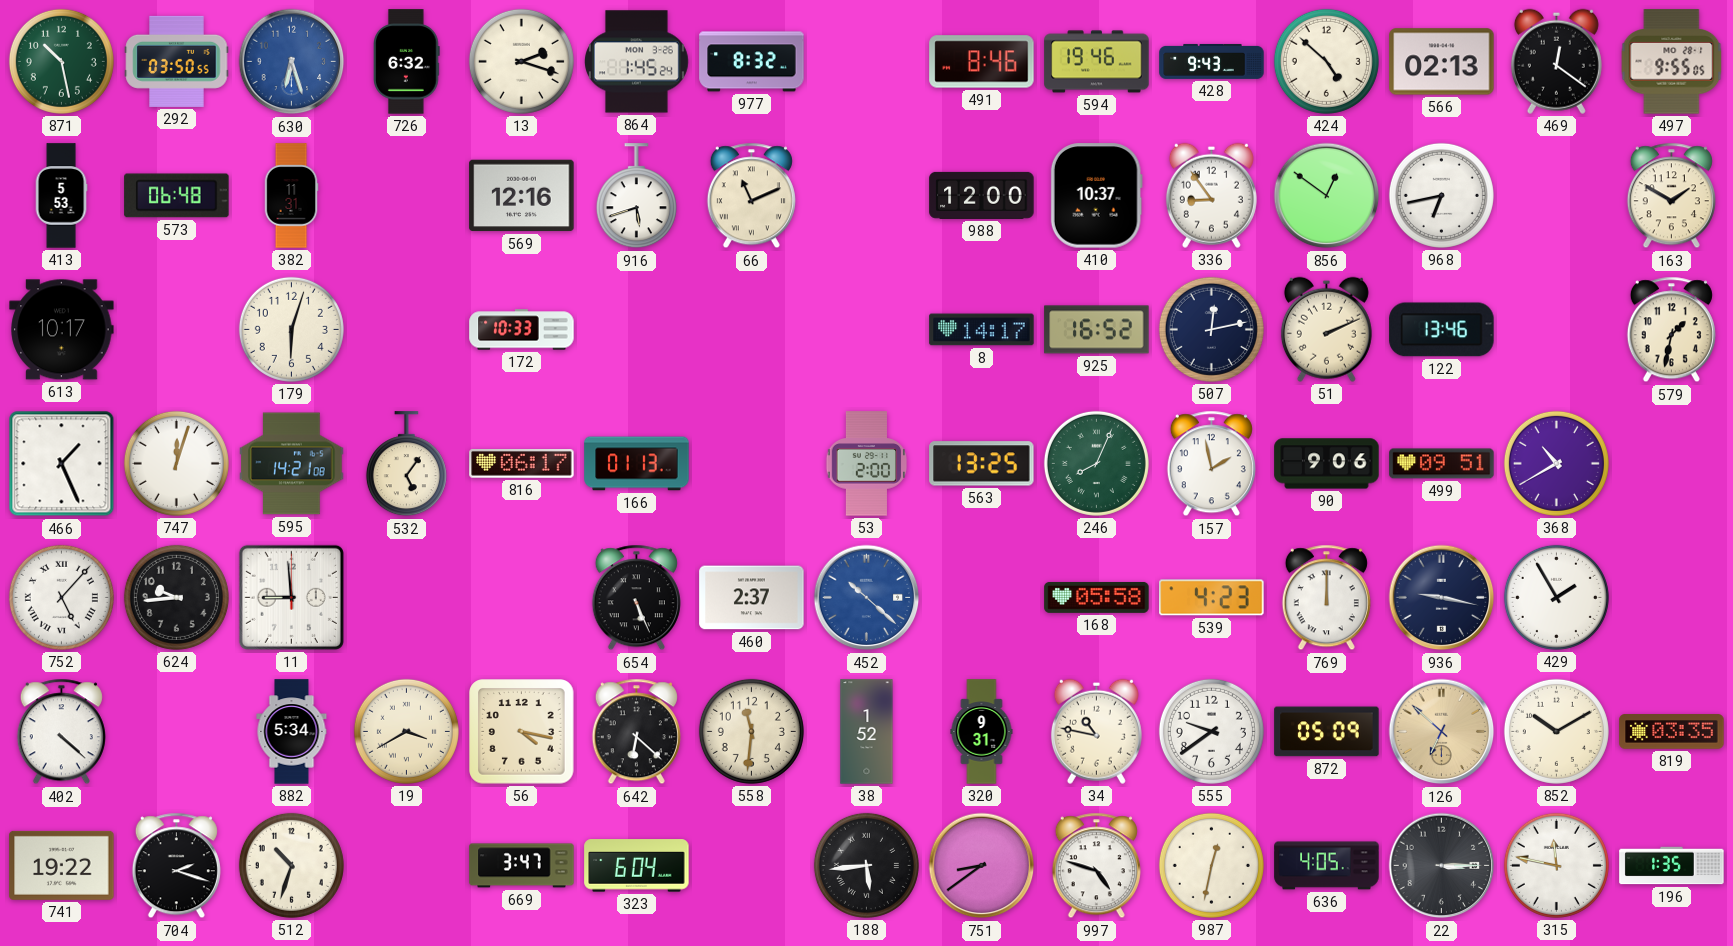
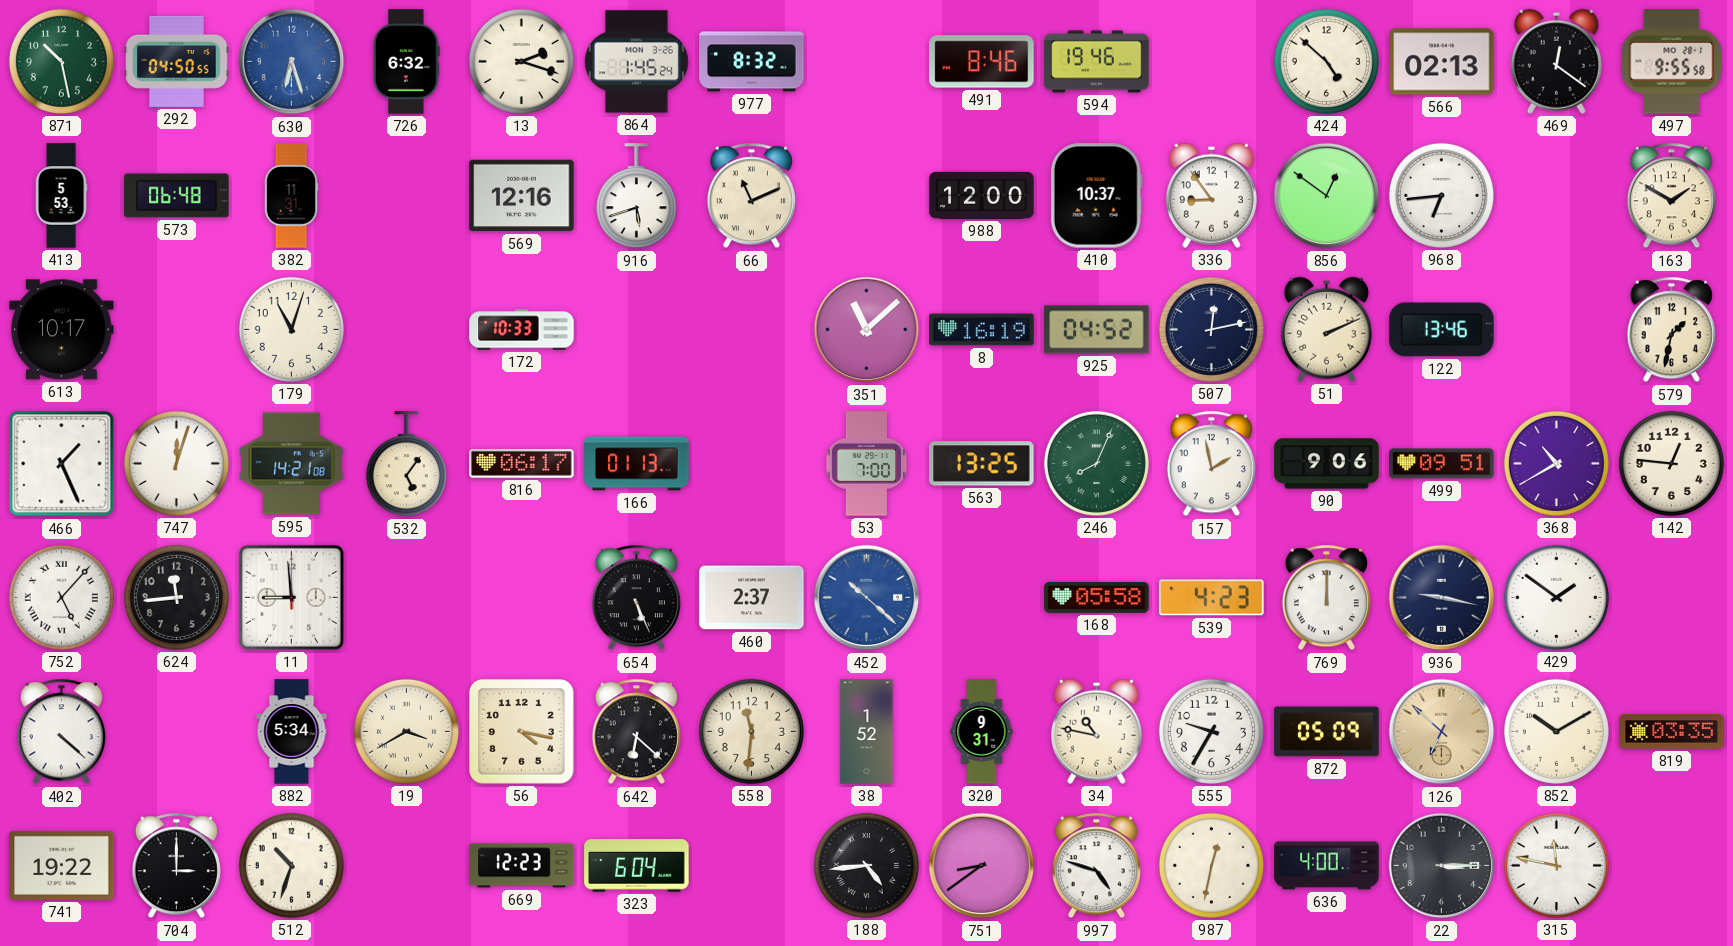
292: 03:50 -> 04:50
428: 9:43 -> none
497: 9:55:05 -> 9:55:58
968: 6:43 -> 6:44
179: 6:03 -> 11:03
351: none -> 11:08
8: 14:17 -> 16:19
925: 16:52 -> 04:52
53: 2:00 -> 7:00
142: none -> 12:46
624: 9:44 -> 11:44
429: 1:55 -> 1:51
555: 9:39 -> 9:35
704: 2:18 -> 3:00
669: 3:47 -> 12:23
188: 5:44 -> 4:44
636: 4:05 -> 4:00
196: 1:35 -> none
